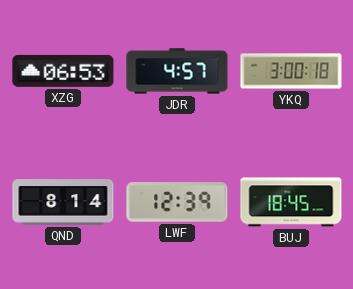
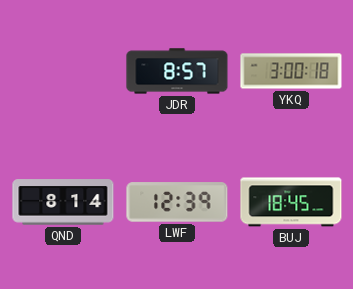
XZG: 06:53 -> none
JDR: 4:57 -> 8:57
